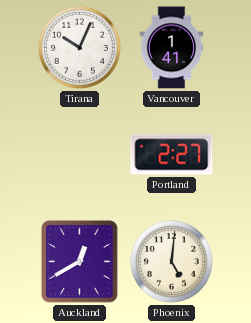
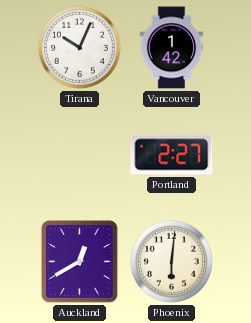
Vancouver: 1:41 -> 1:42
Phoenix: 5:01 -> 6:01
